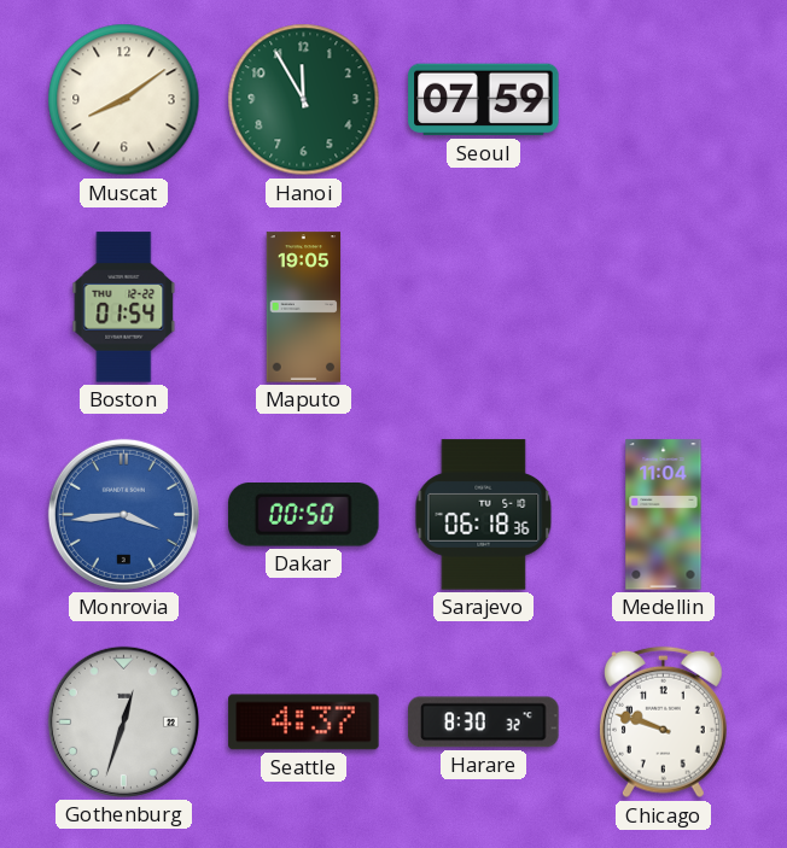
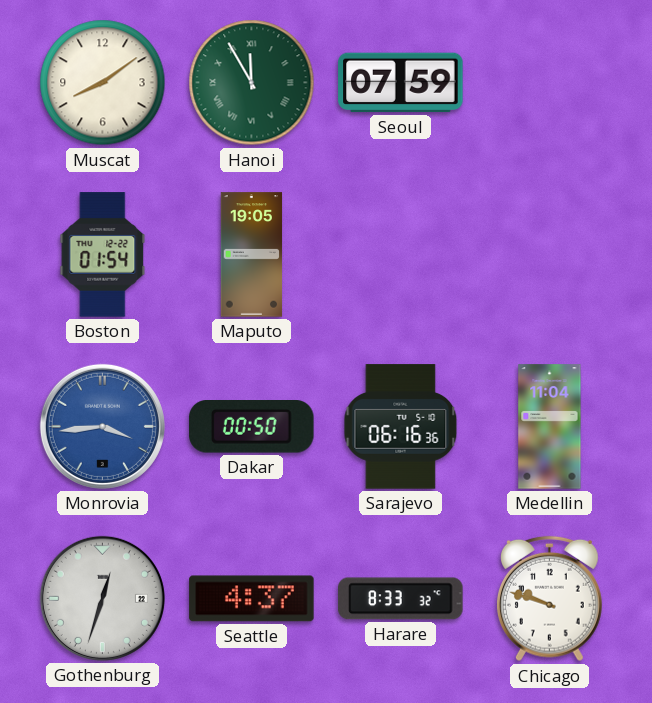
Hanoi numerals: Arabic -> Roman
Sarajevo: 06:18 -> 06:16
Harare: 8:30 -> 8:33
